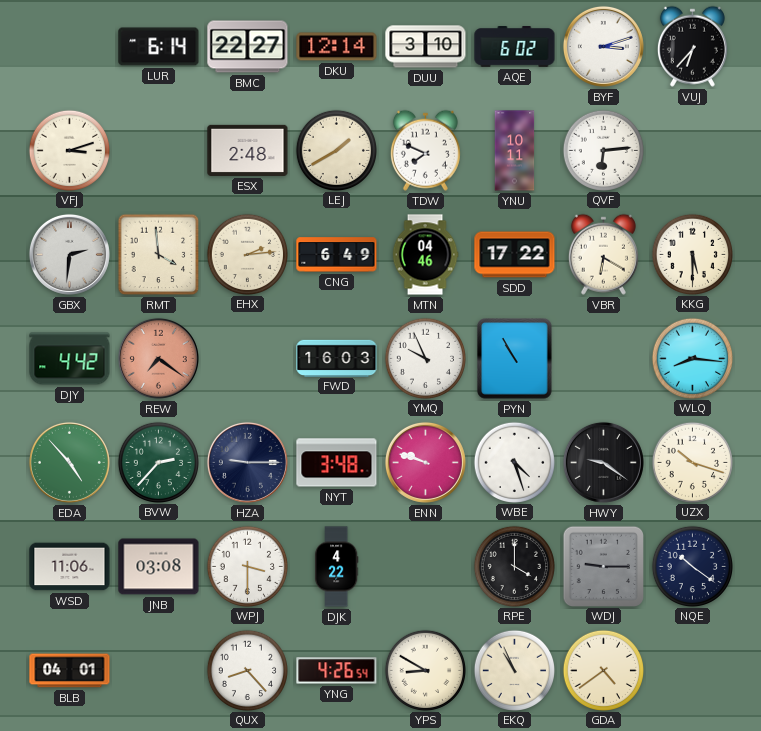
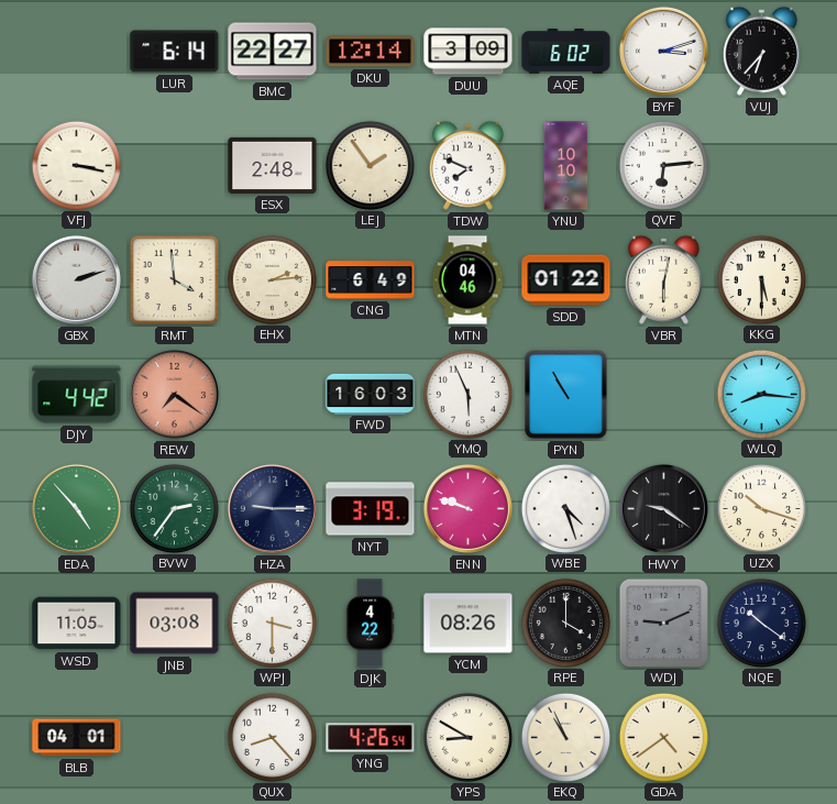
DUU: 3:10 -> 3:09
VFJ: 3:12 -> 3:17
LEJ: 1:40 -> 1:54
YNU: 10:11 -> 10:10
GBX: 2:31 -> 2:12
SDD: 17:22 -> 01:22
VBR: 6:20 -> 6:02
YMQ: 9:56 -> 5:56
BVW: 2:37 -> 2:36
NYT: 3:48 -> 3:19
WSD: 11:06 -> 11:05
YCM: none -> 08:26
WDJ: 9:15 -> 9:11
